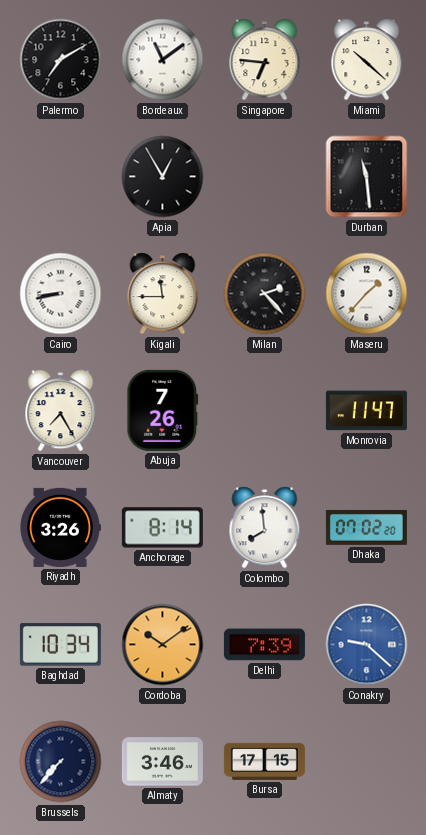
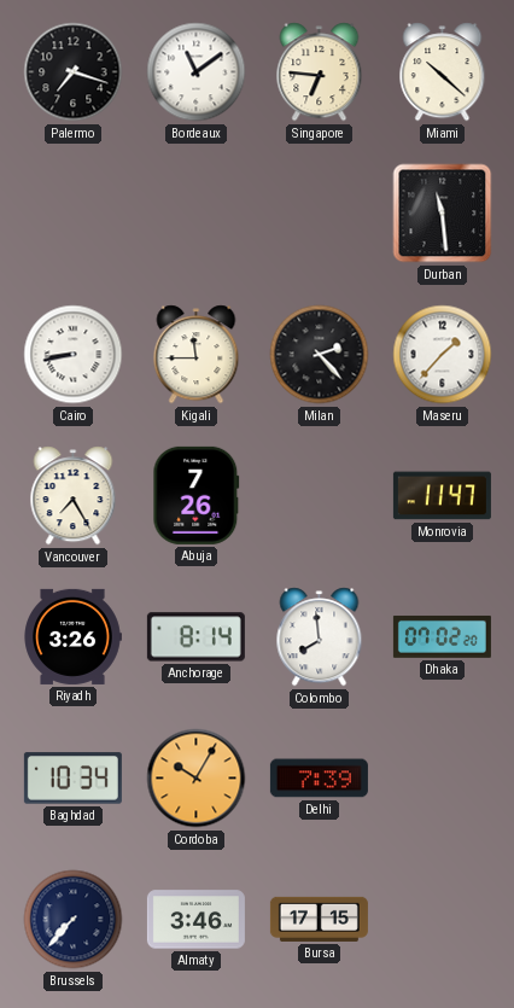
Palermo: 7:10 -> 7:18
Apia: 12:55 -> none
Cordoba: 10:09 -> 10:05
Conakry: 9:22 -> none
